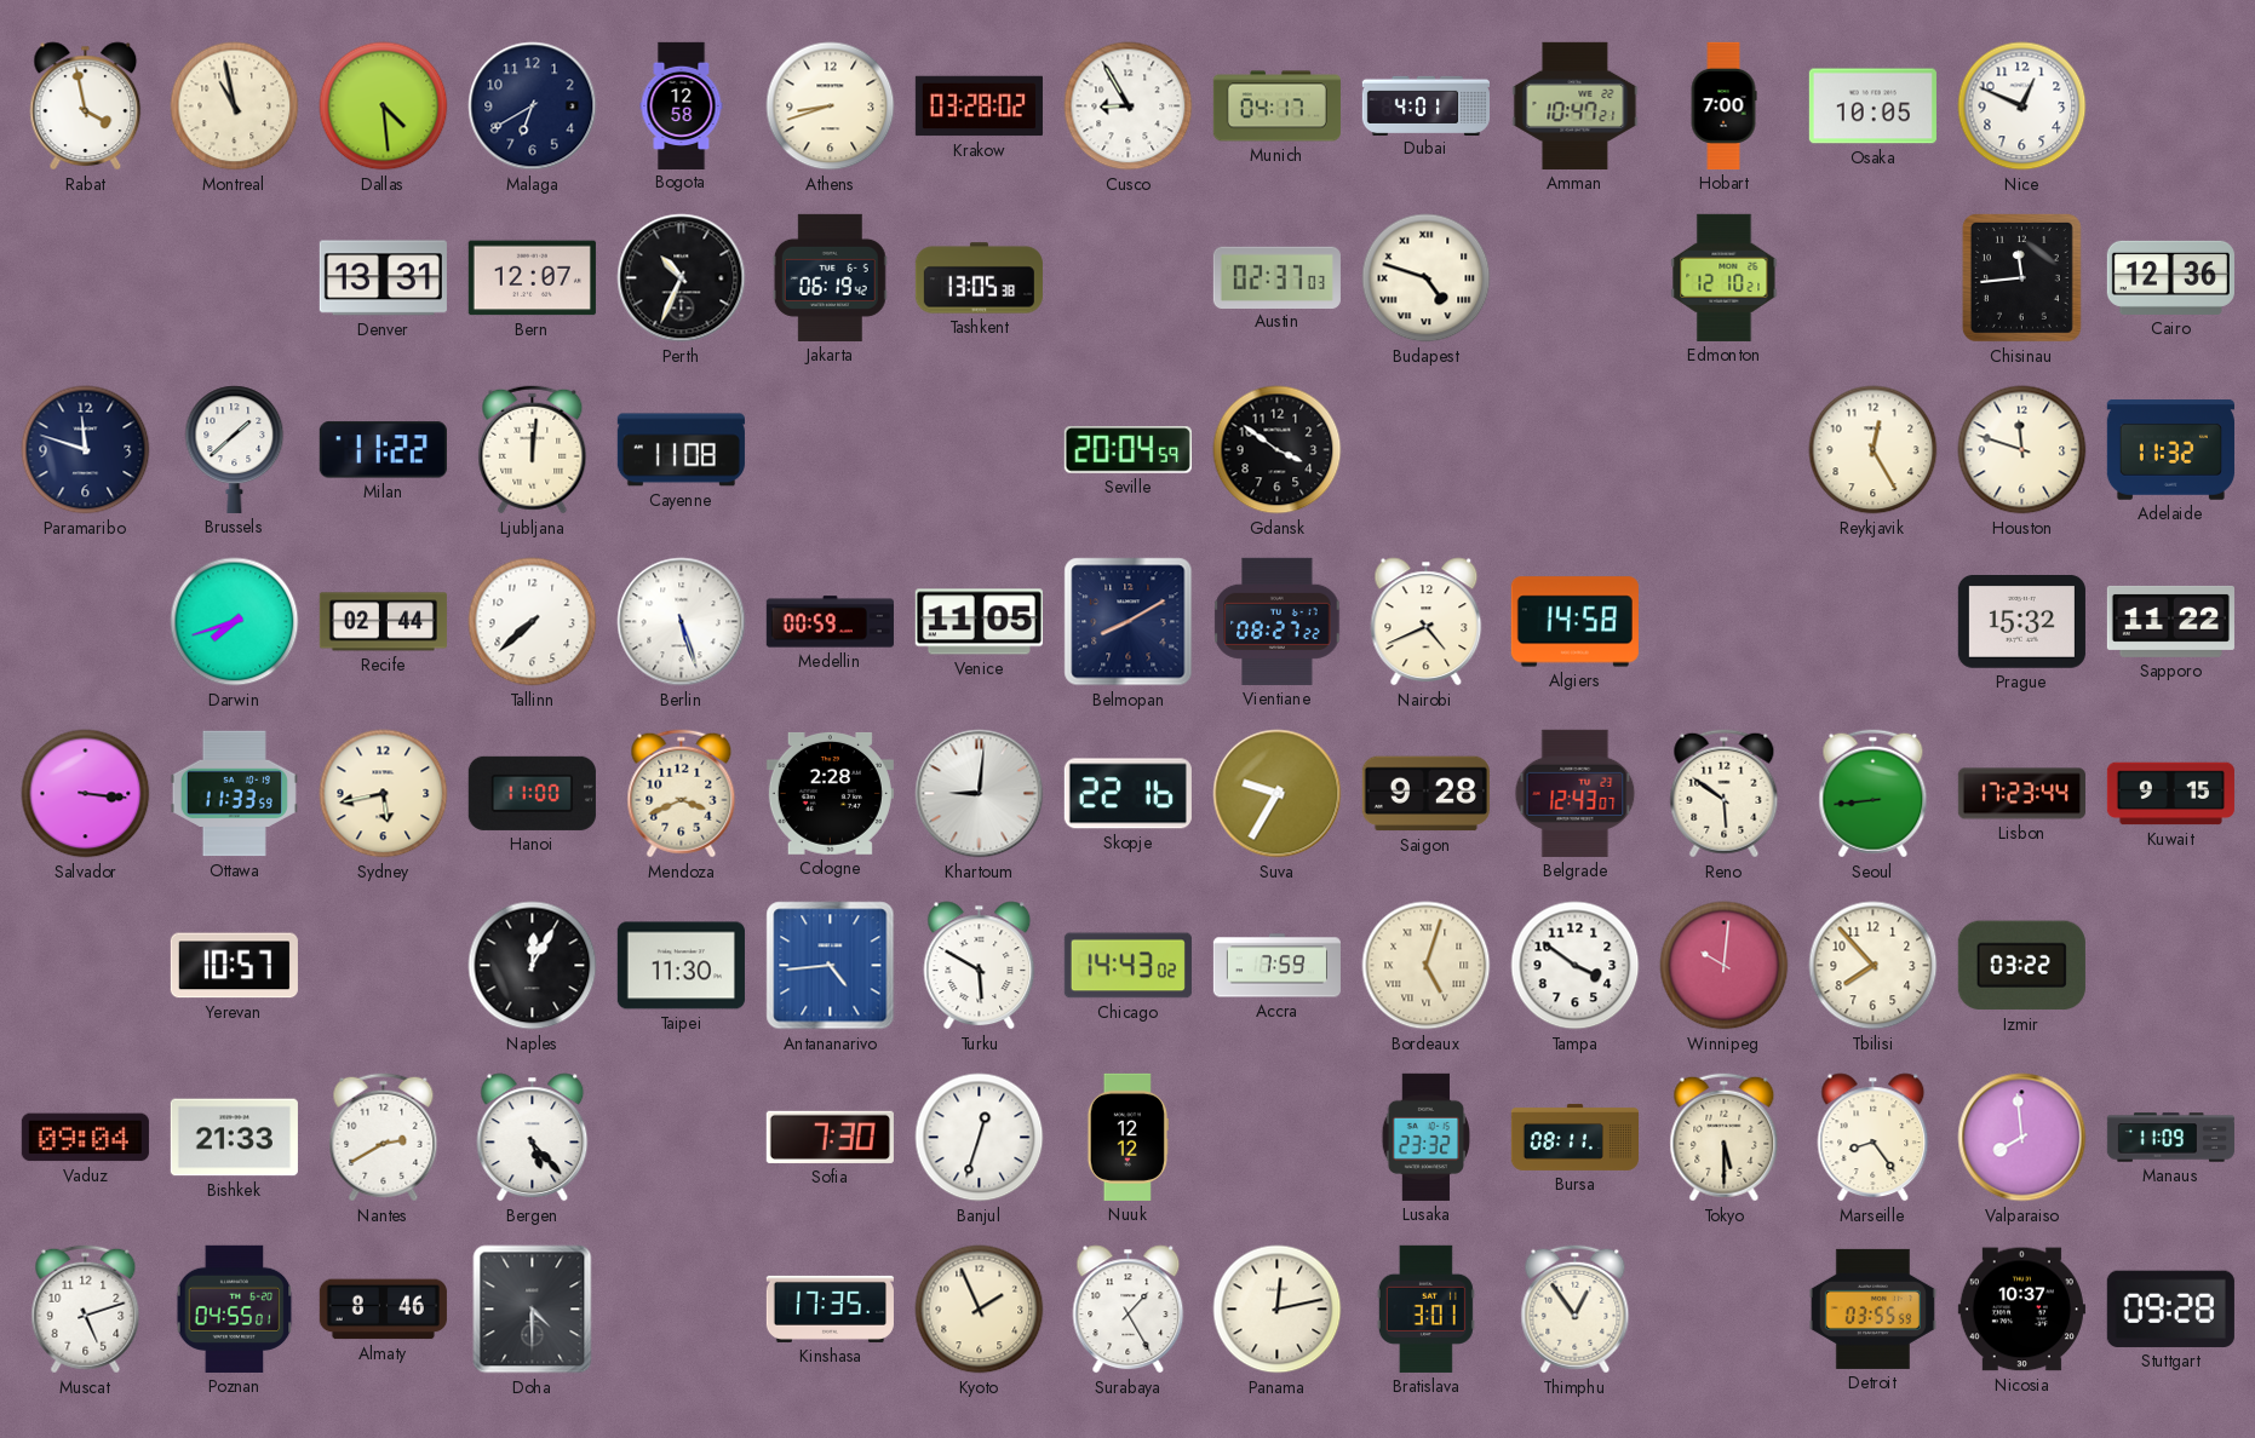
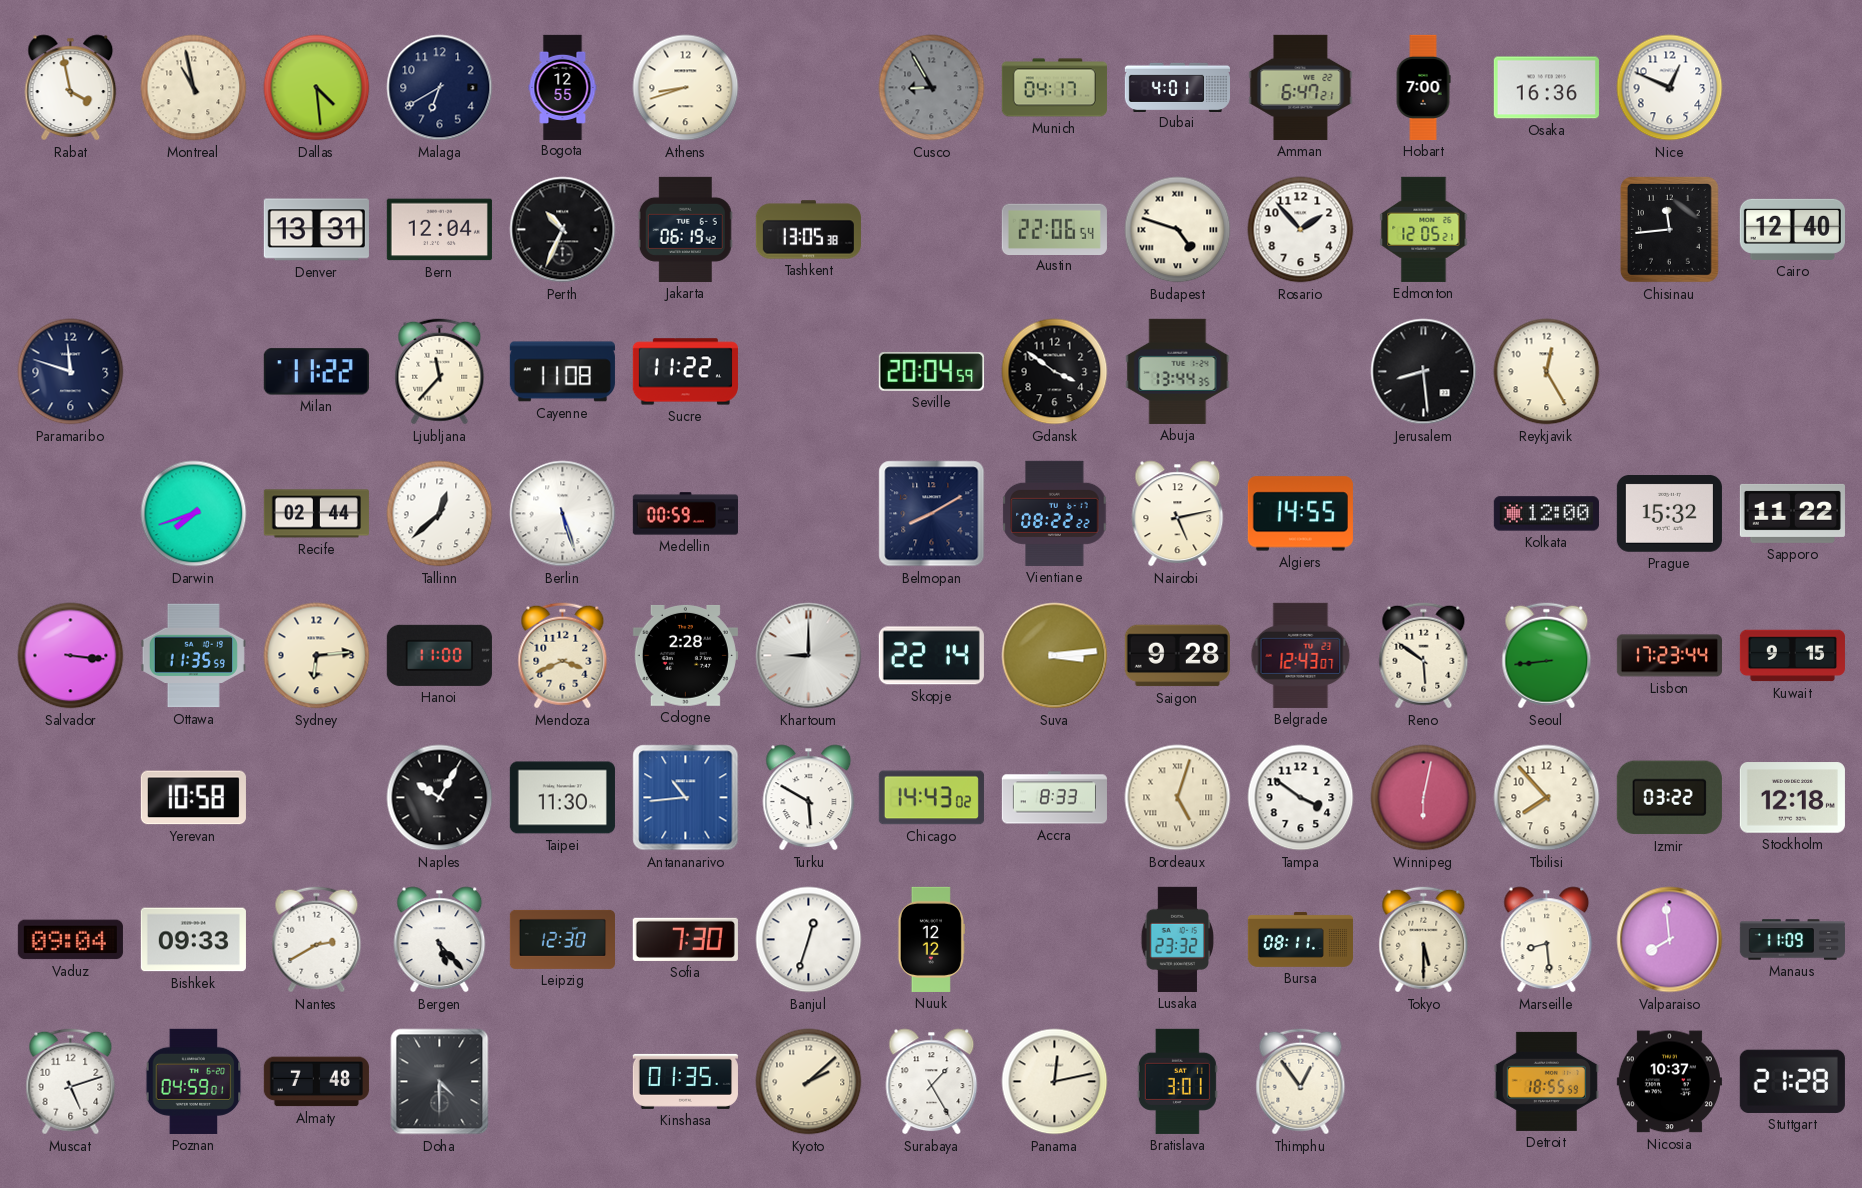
Bogota: 12:58 -> 12:55
Krakow: 03:28 -> none
Cusco dial: white -> grey
Amman: 10:47 -> 6:47
Osaka: 10:05 -> 16:36
Bern: 12:07 -> 12:04
Austin: 02:37 -> 22:06
Rosario: none -> 1:53
Edmonton: 12:10 -> 12:05
Cairo: 12:36 -> 12:40
Brussels: 1:38 -> none
Ljubljana: 12:01 -> 11:37
Sucre: none -> 11:22
Abuja: none -> 13:44
Jerusalem: none -> 8:29
Houston: 11:48 -> none
Adelaide: 11:32 -> none
Tallinn: 7:38 -> 12:38
Venice: 11:05 -> none
Vientiane: 08:27 -> 08:22
Nairobi: 4:41 -> 5:13
Algiers: 14:58 -> 14:55
Kolkata: none -> 12:00
Ottawa: 11:33 -> 11:35
Sydney: 5:43 -> 6:14
Khartoum: 9:01 -> 9:00
Skopje: 22:16 -> 22:14
Suva: 9:35 -> 3:14
Yerevan: 10:57 -> 10:58
Naples: 12:05 -> 10:05
Antananarivo: 4:44 -> 10:44
Accra: 7:59 -> 8:33
Winnipeg: 10:01 -> 6:02
Stockholm: none -> 12:18
Bishkek: 21:33 -> 09:33
Leipzig: none -> 12:30
Marseille: 8:24 -> 8:29
Poznan: 04:55 -> 04:59
Almaty: 8:46 -> 7:48
Kinshasa: 17:35 -> 01:35
Kyoto: 1:56 -> 2:08
Detroit: 03:55 -> 18:55
Stuttgart: 09:28 -> 21:28
